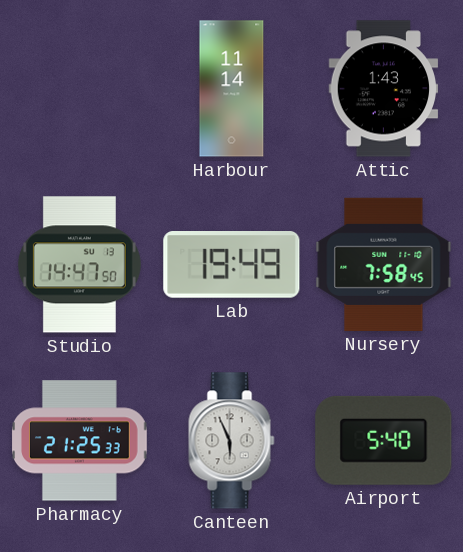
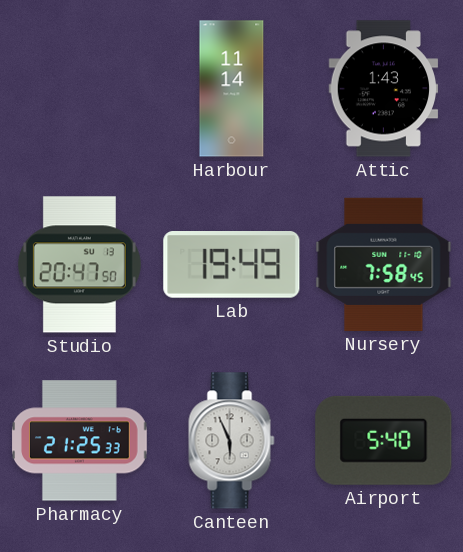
Studio: 14:47 -> 20:47
